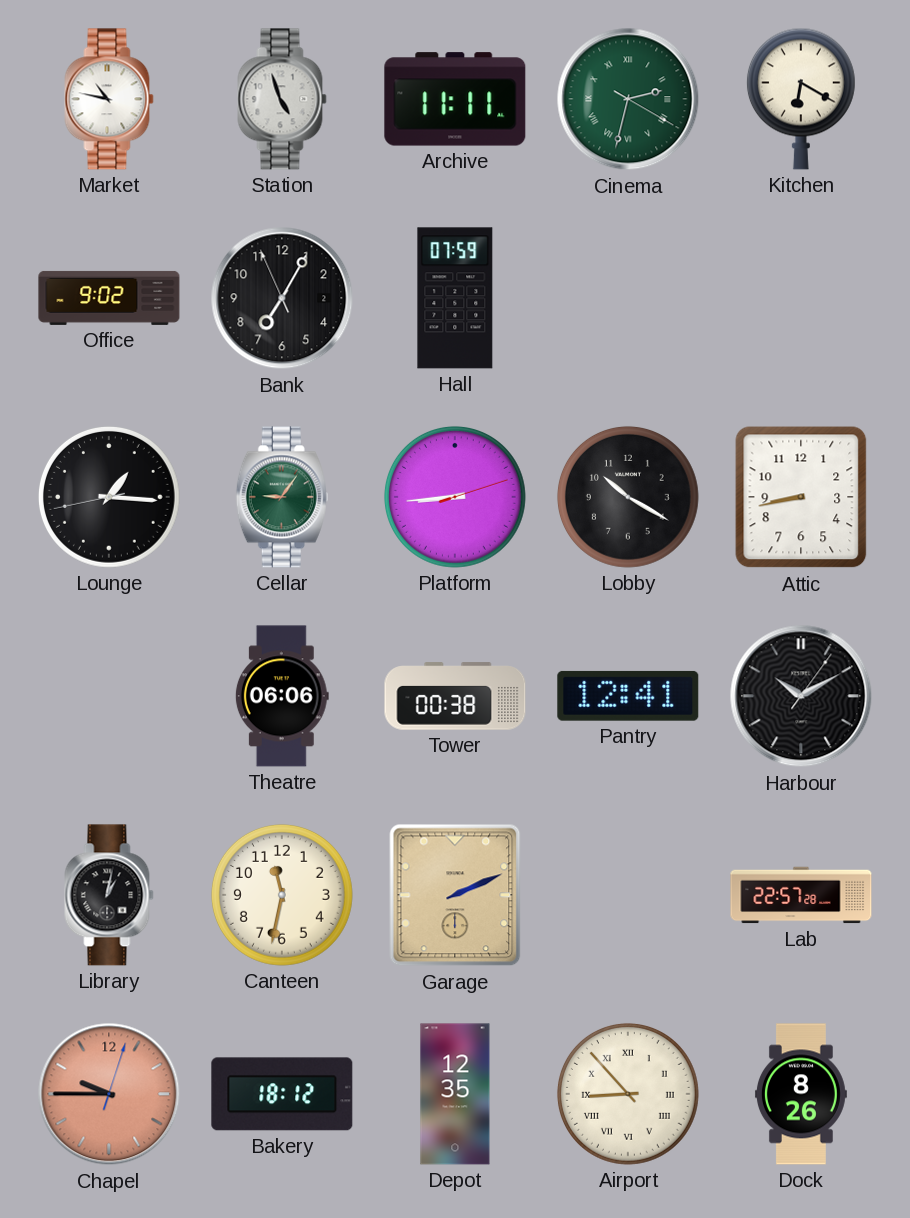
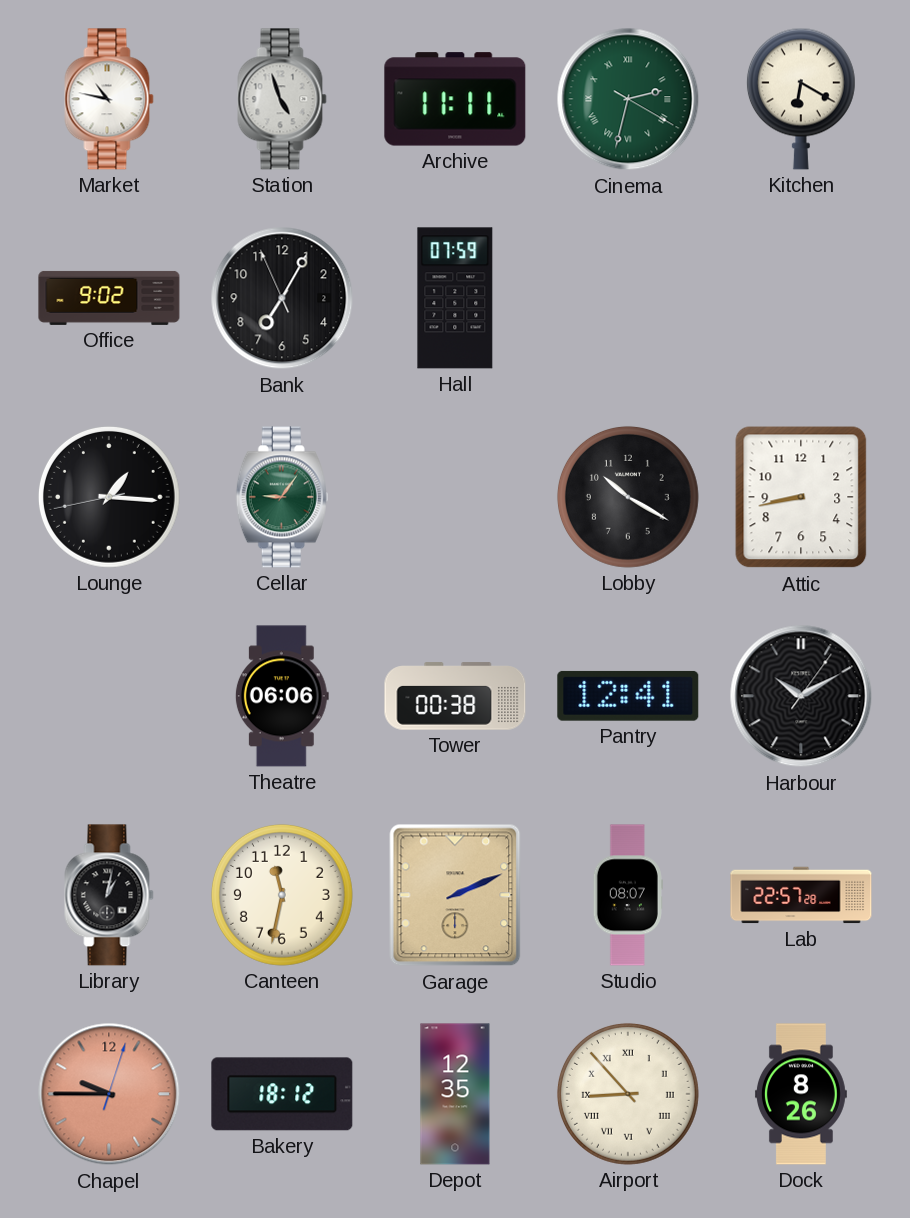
Platform: 8:44 -> none
Studio: none -> 08:07
